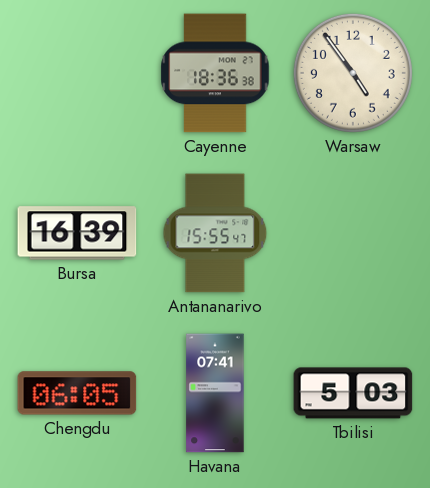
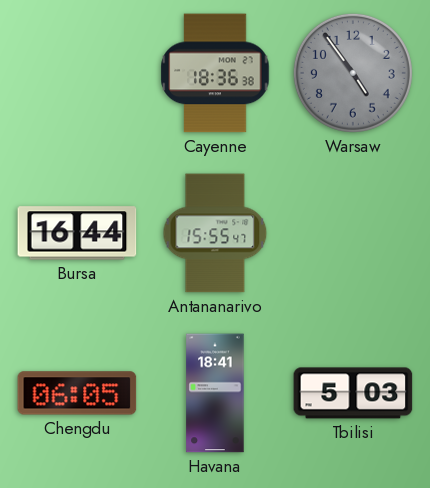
Warsaw dial: cream -> grey
Bursa: 16:39 -> 16:44
Havana: 07:41 -> 18:41
